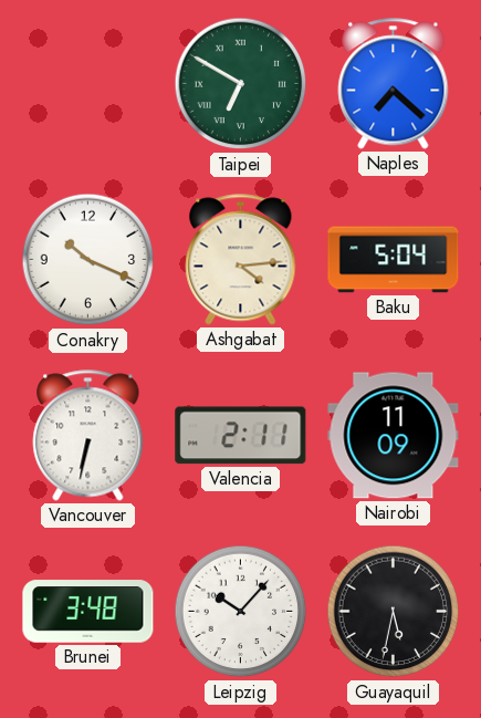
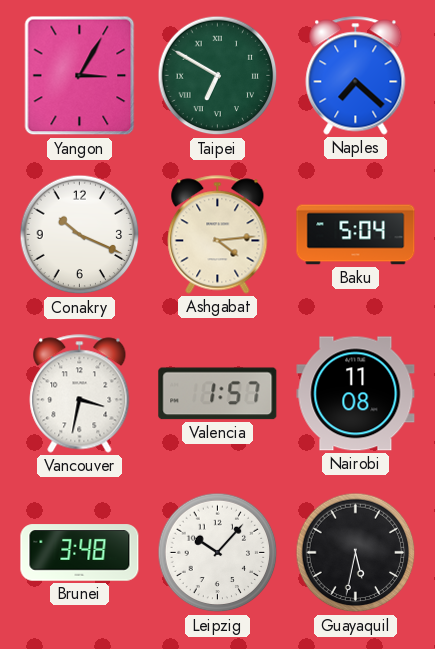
Yangon: none -> 3:05
Vancouver: 6:32 -> 3:32
Valencia: 2:11 -> 1:57
Nairobi: 11:09 -> 11:08
